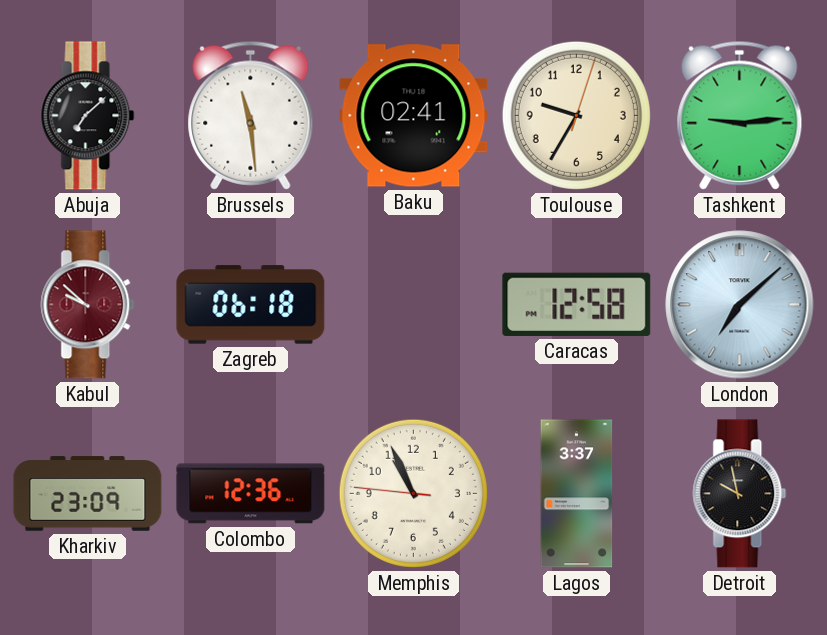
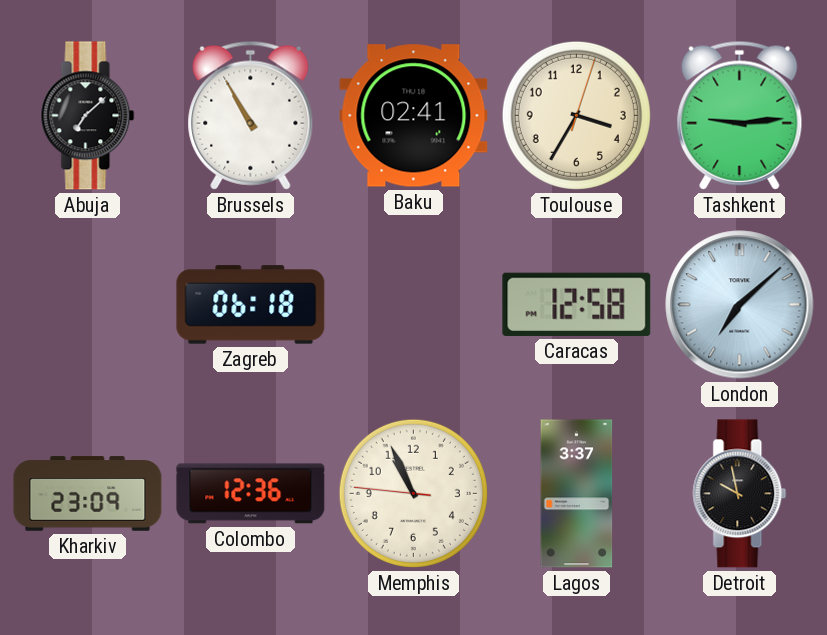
Brussels: 11:29 -> 10:55
Toulouse: 9:35 -> 3:35
Kabul: 9:52 -> none
